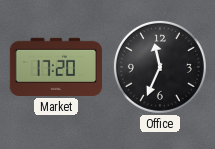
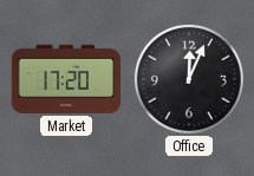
Office: 11:34 -> 12:04
